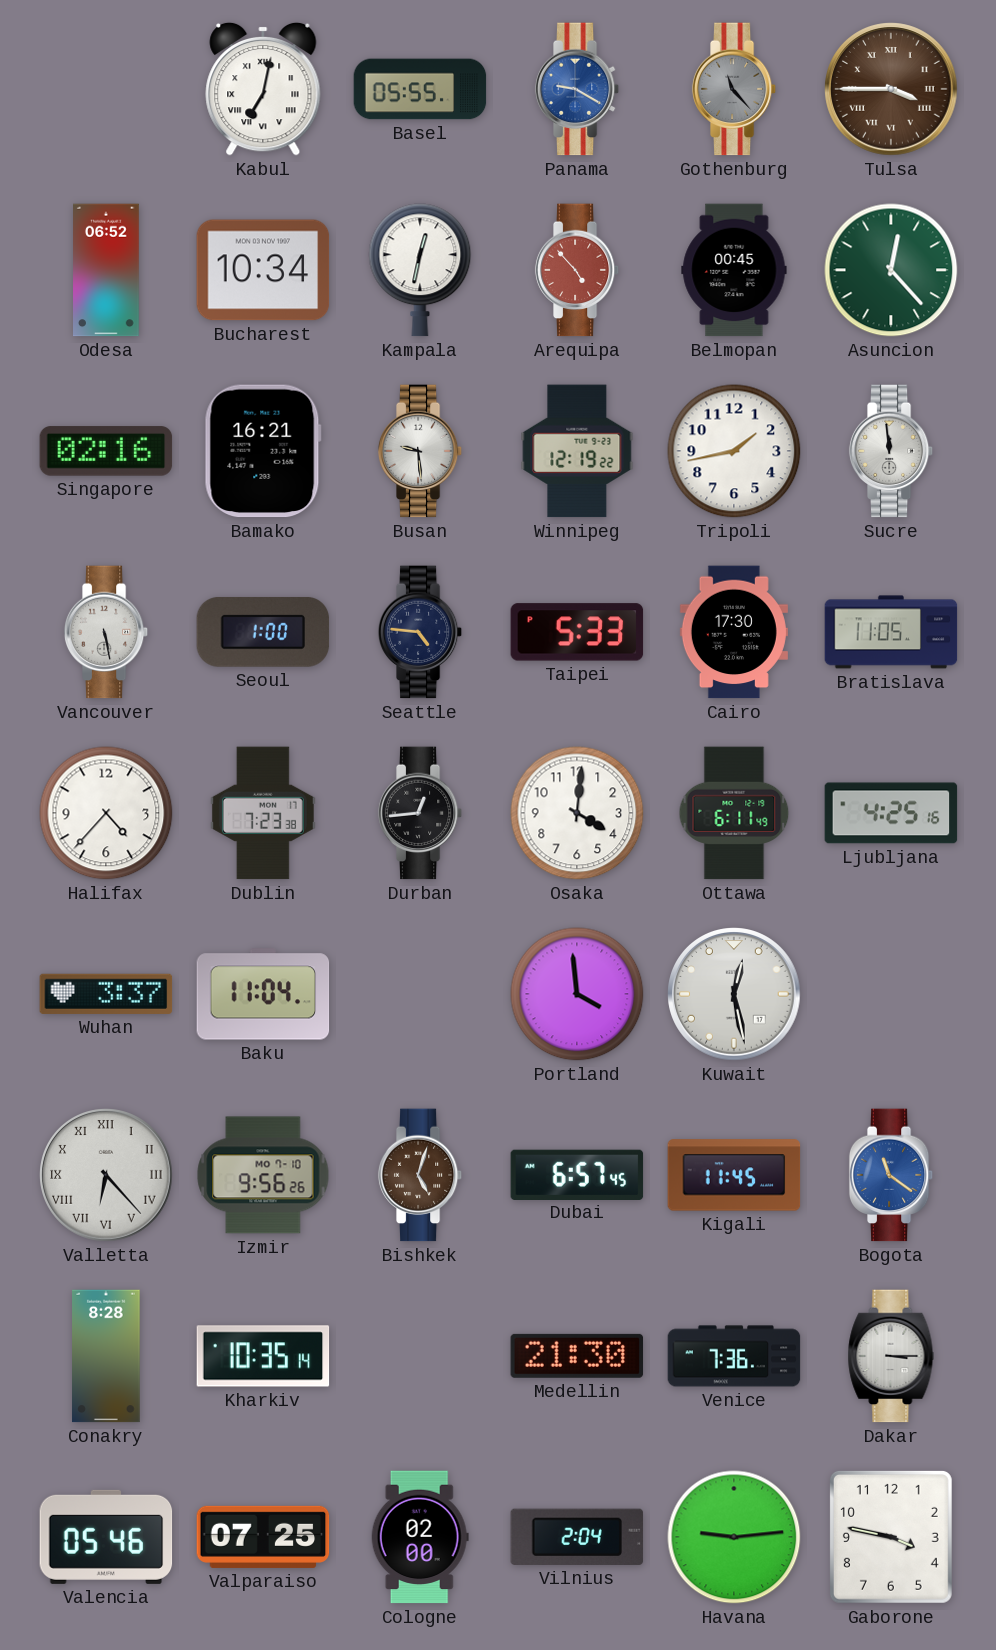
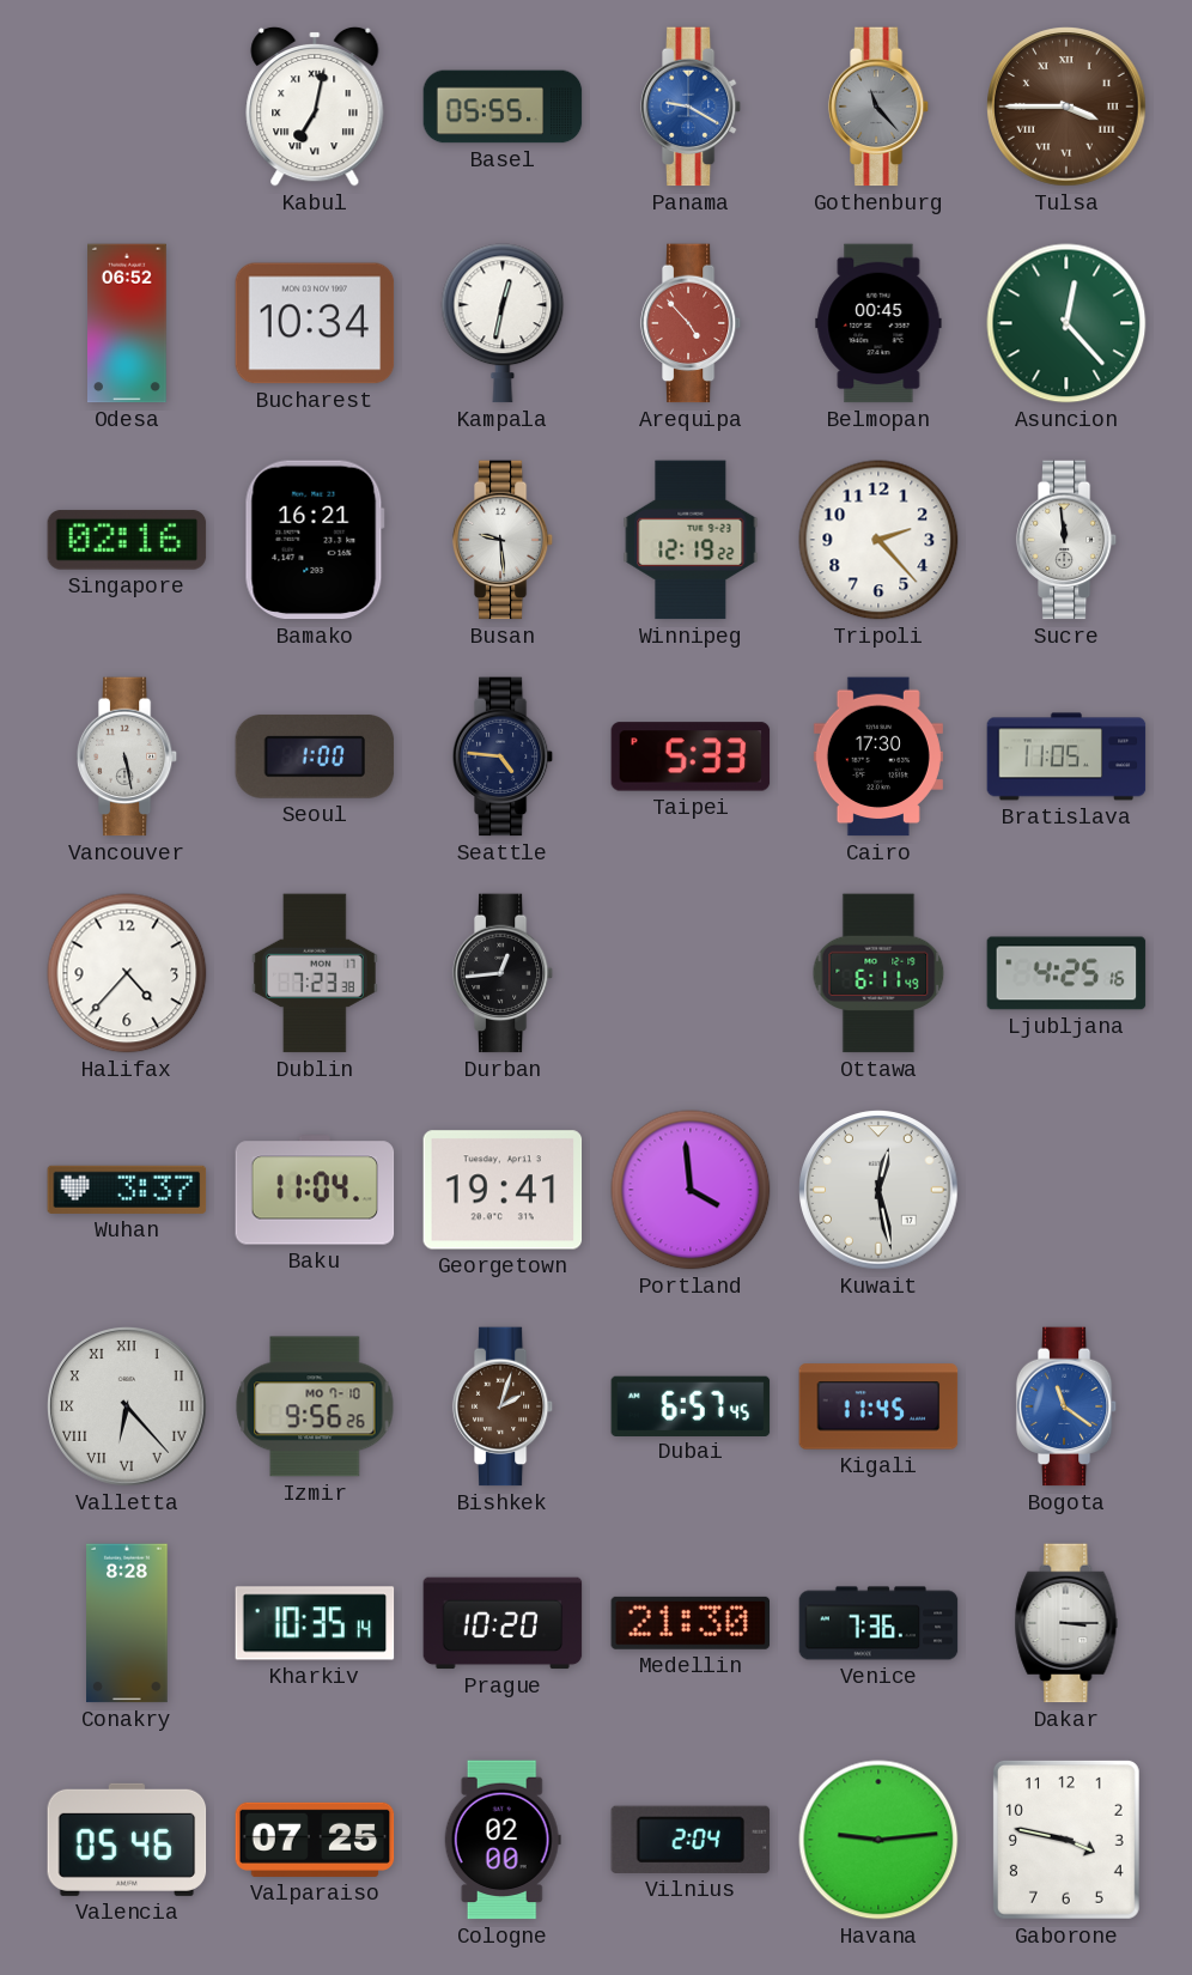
Tripoli: 1:43 -> 2:23
Osaka: 4:01 -> none
Georgetown: none -> 19:41
Bishkek: 5:03 -> 2:03
Prague: none -> 10:20
